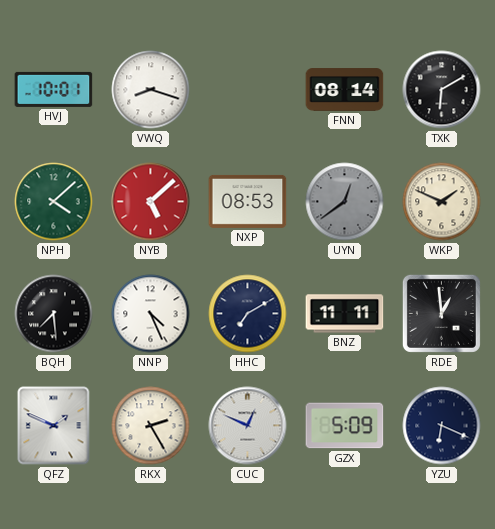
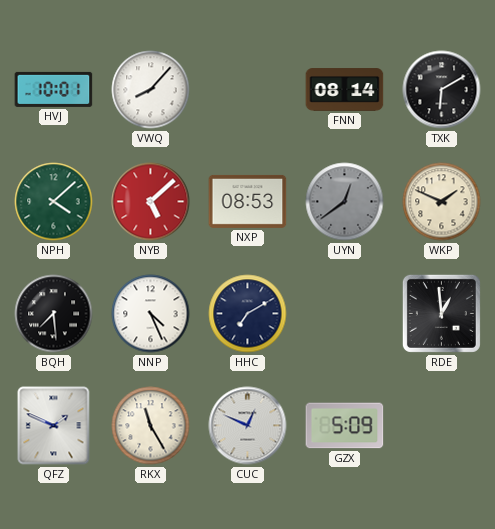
VWQ: 8:18 -> 8:07
BNZ: 11:11 -> none
RKX: 2:25 -> 11:25
YZU: 6:19 -> none
